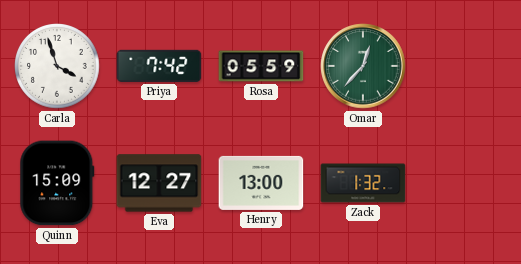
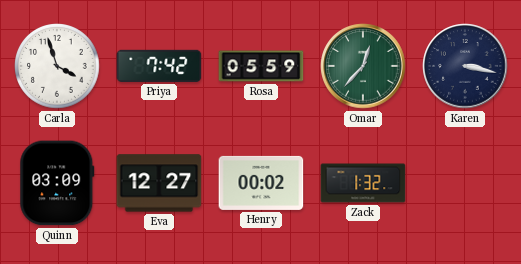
Karen: none -> 3:17
Quinn: 15:09 -> 03:09
Henry: 13:00 -> 00:02
